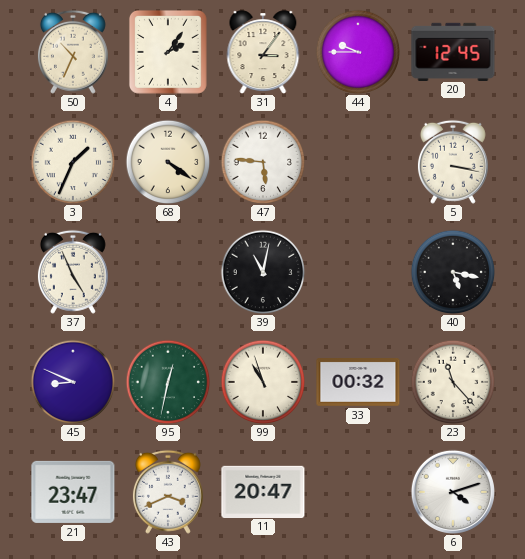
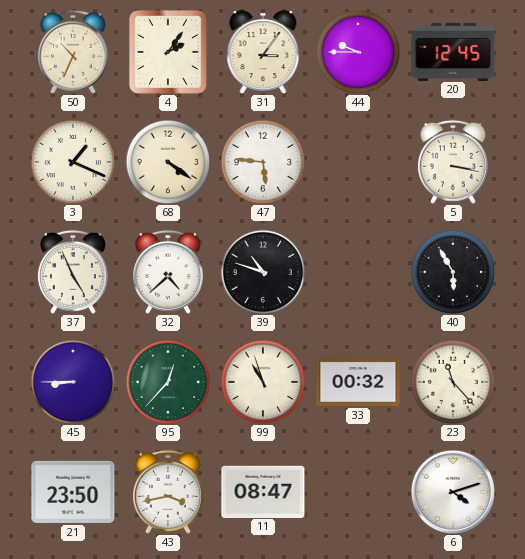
3: 1:34 -> 1:19
32: none -> 4:38
39: 11:02 -> 10:48
40: 5:17 -> 5:55
45: 8:49 -> 8:45
95: 12:32 -> 12:37
21: 23:47 -> 23:50
43: 3:41 -> 3:43
11: 20:47 -> 08:47
